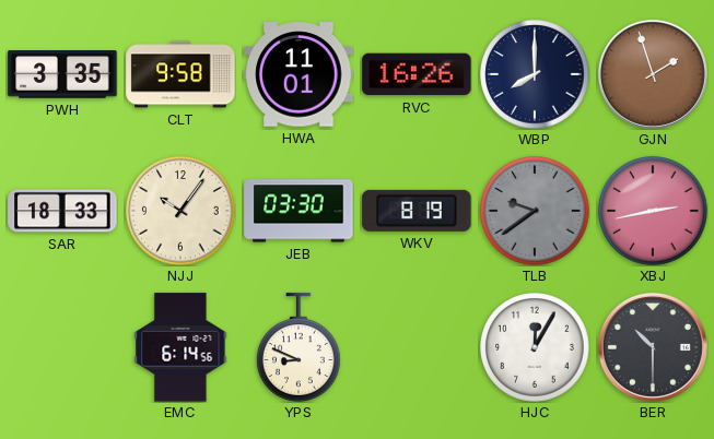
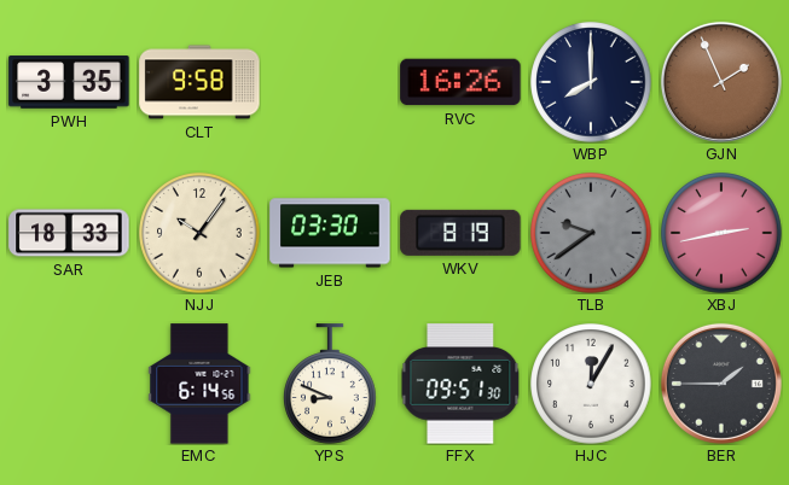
HWA: 11:01 -> none
GJN: 1:57 -> 1:56
FFX: none -> 09:51
BER: 10:30 -> 1:45
